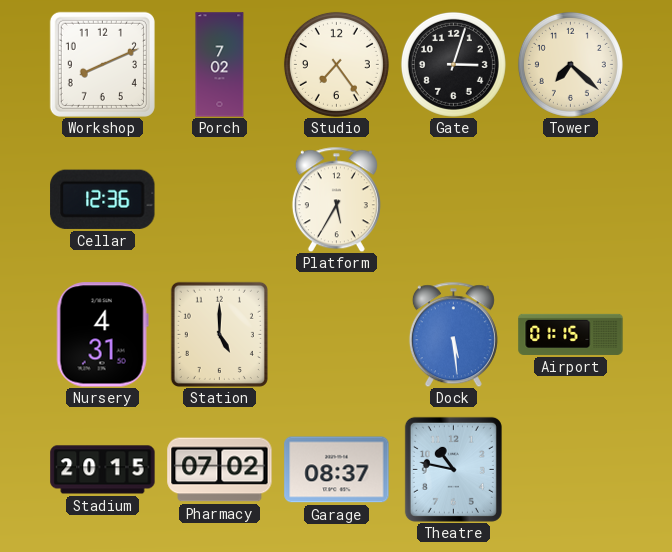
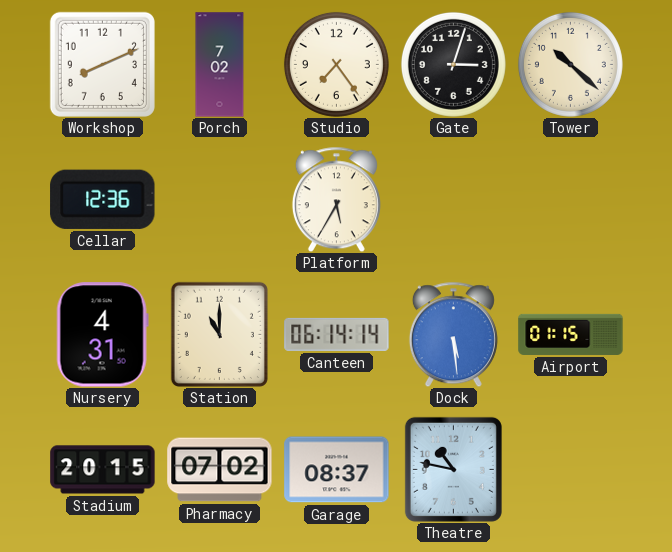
Tower: 7:22 -> 10:22
Station: 5:00 -> 11:00
Canteen: none -> 06:14
